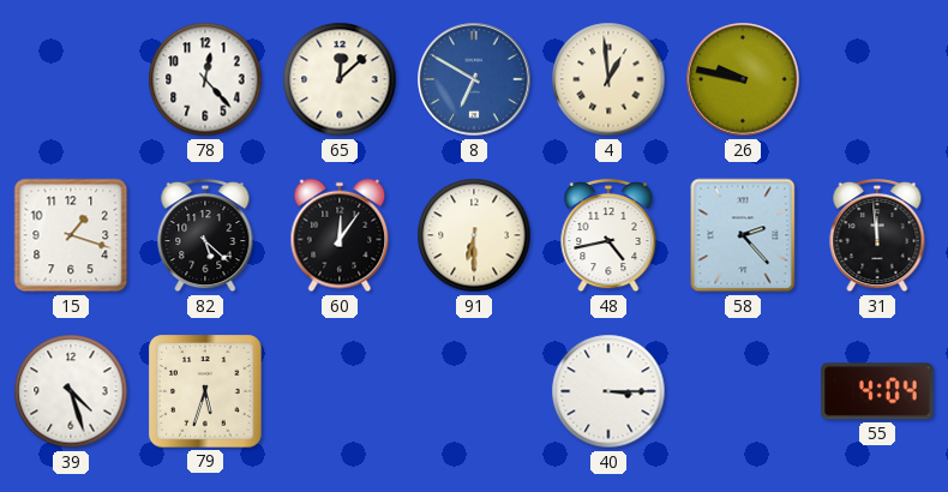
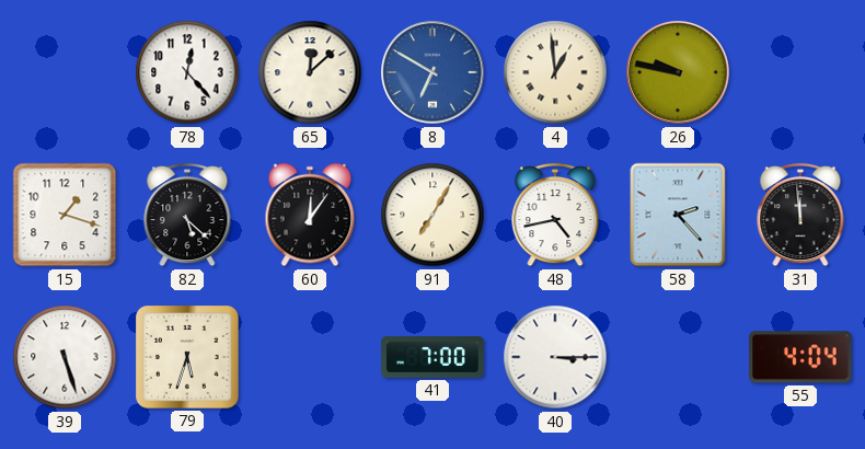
91: 6:30 -> 7:05
39: 4:27 -> 5:27
41: none -> 7:00
